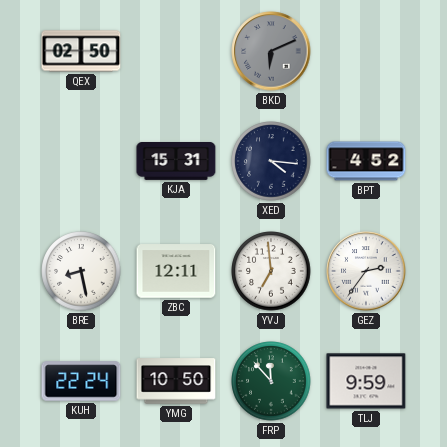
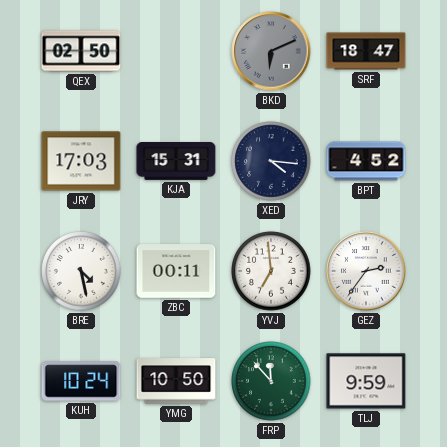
SRF: none -> 18:47
JRY: none -> 17:03
BRE: 8:28 -> 4:28
ZBC: 12:11 -> 00:11
KUH: 22:24 -> 10:24
